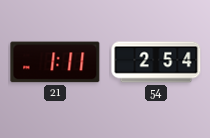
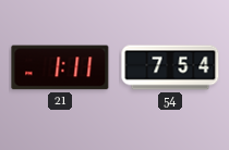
54: 2:54 -> 7:54
